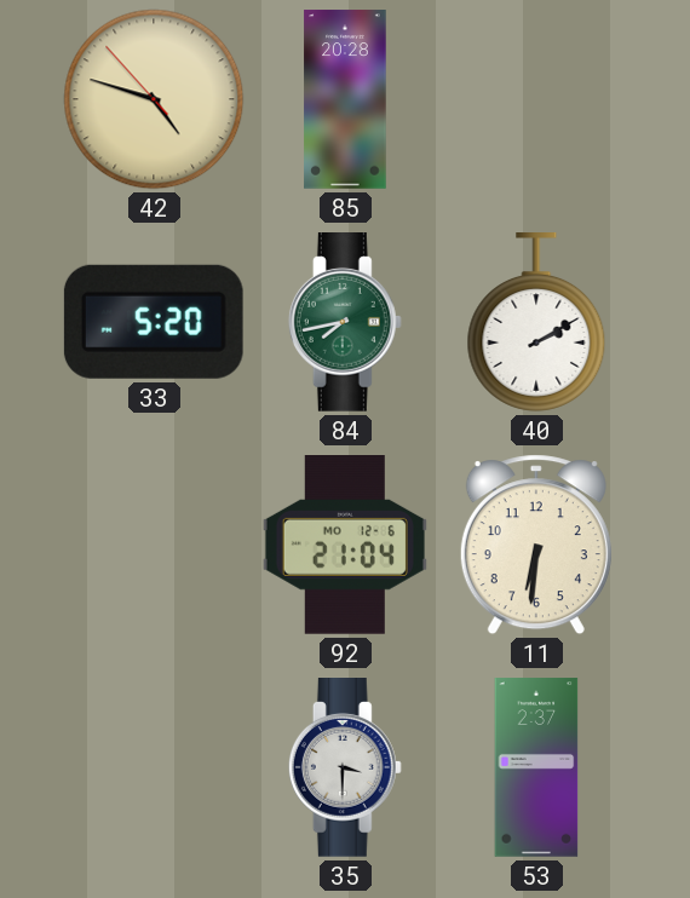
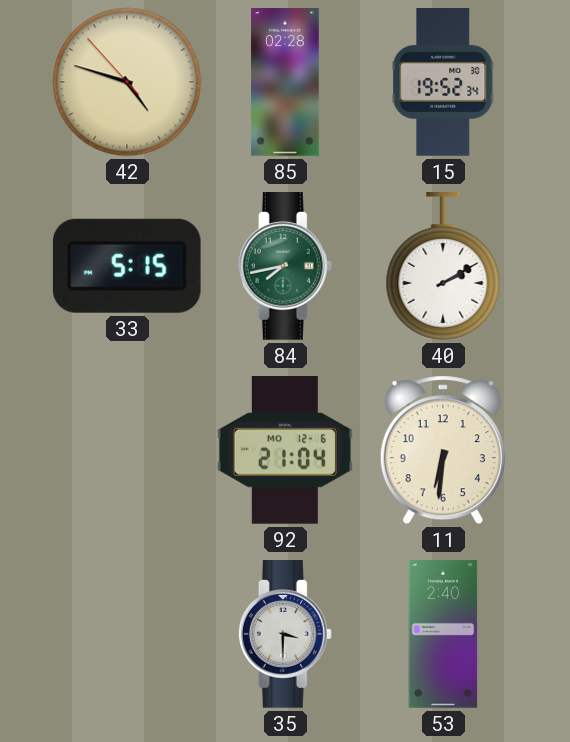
85: 20:28 -> 02:28
15: none -> 19:52
33: 5:20 -> 5:15
53: 2:37 -> 2:40
